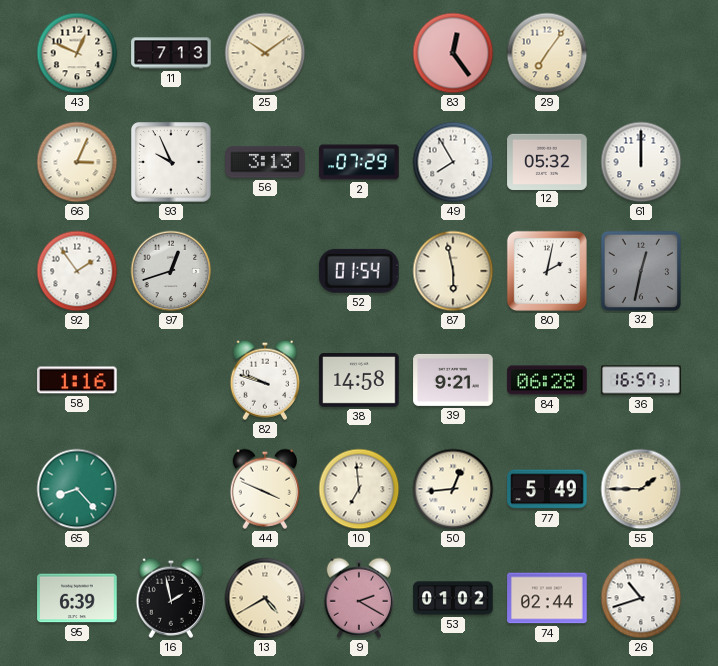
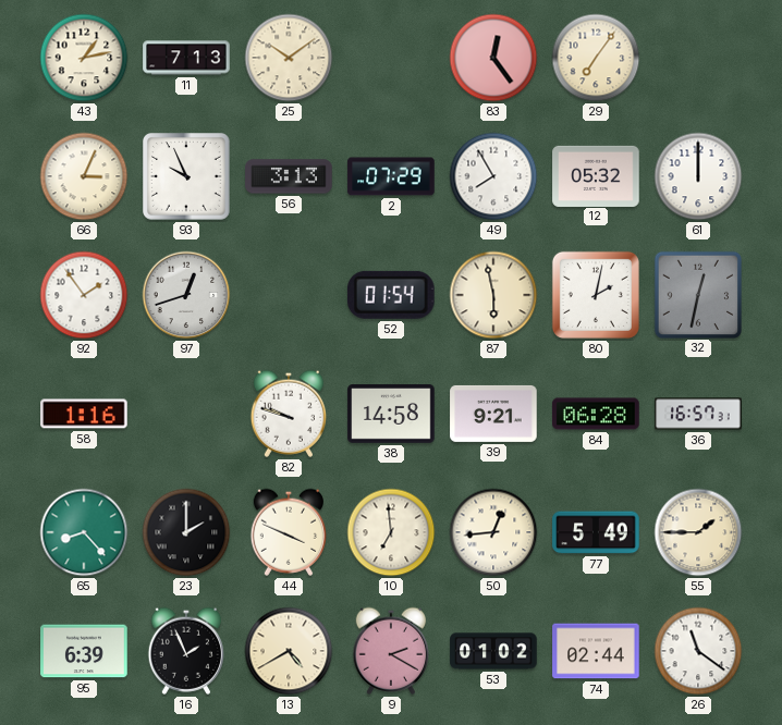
43: 12:49 -> 1:13
23: none -> 2:00
16: 1:58 -> 1:56
26: 10:42 -> 11:21
